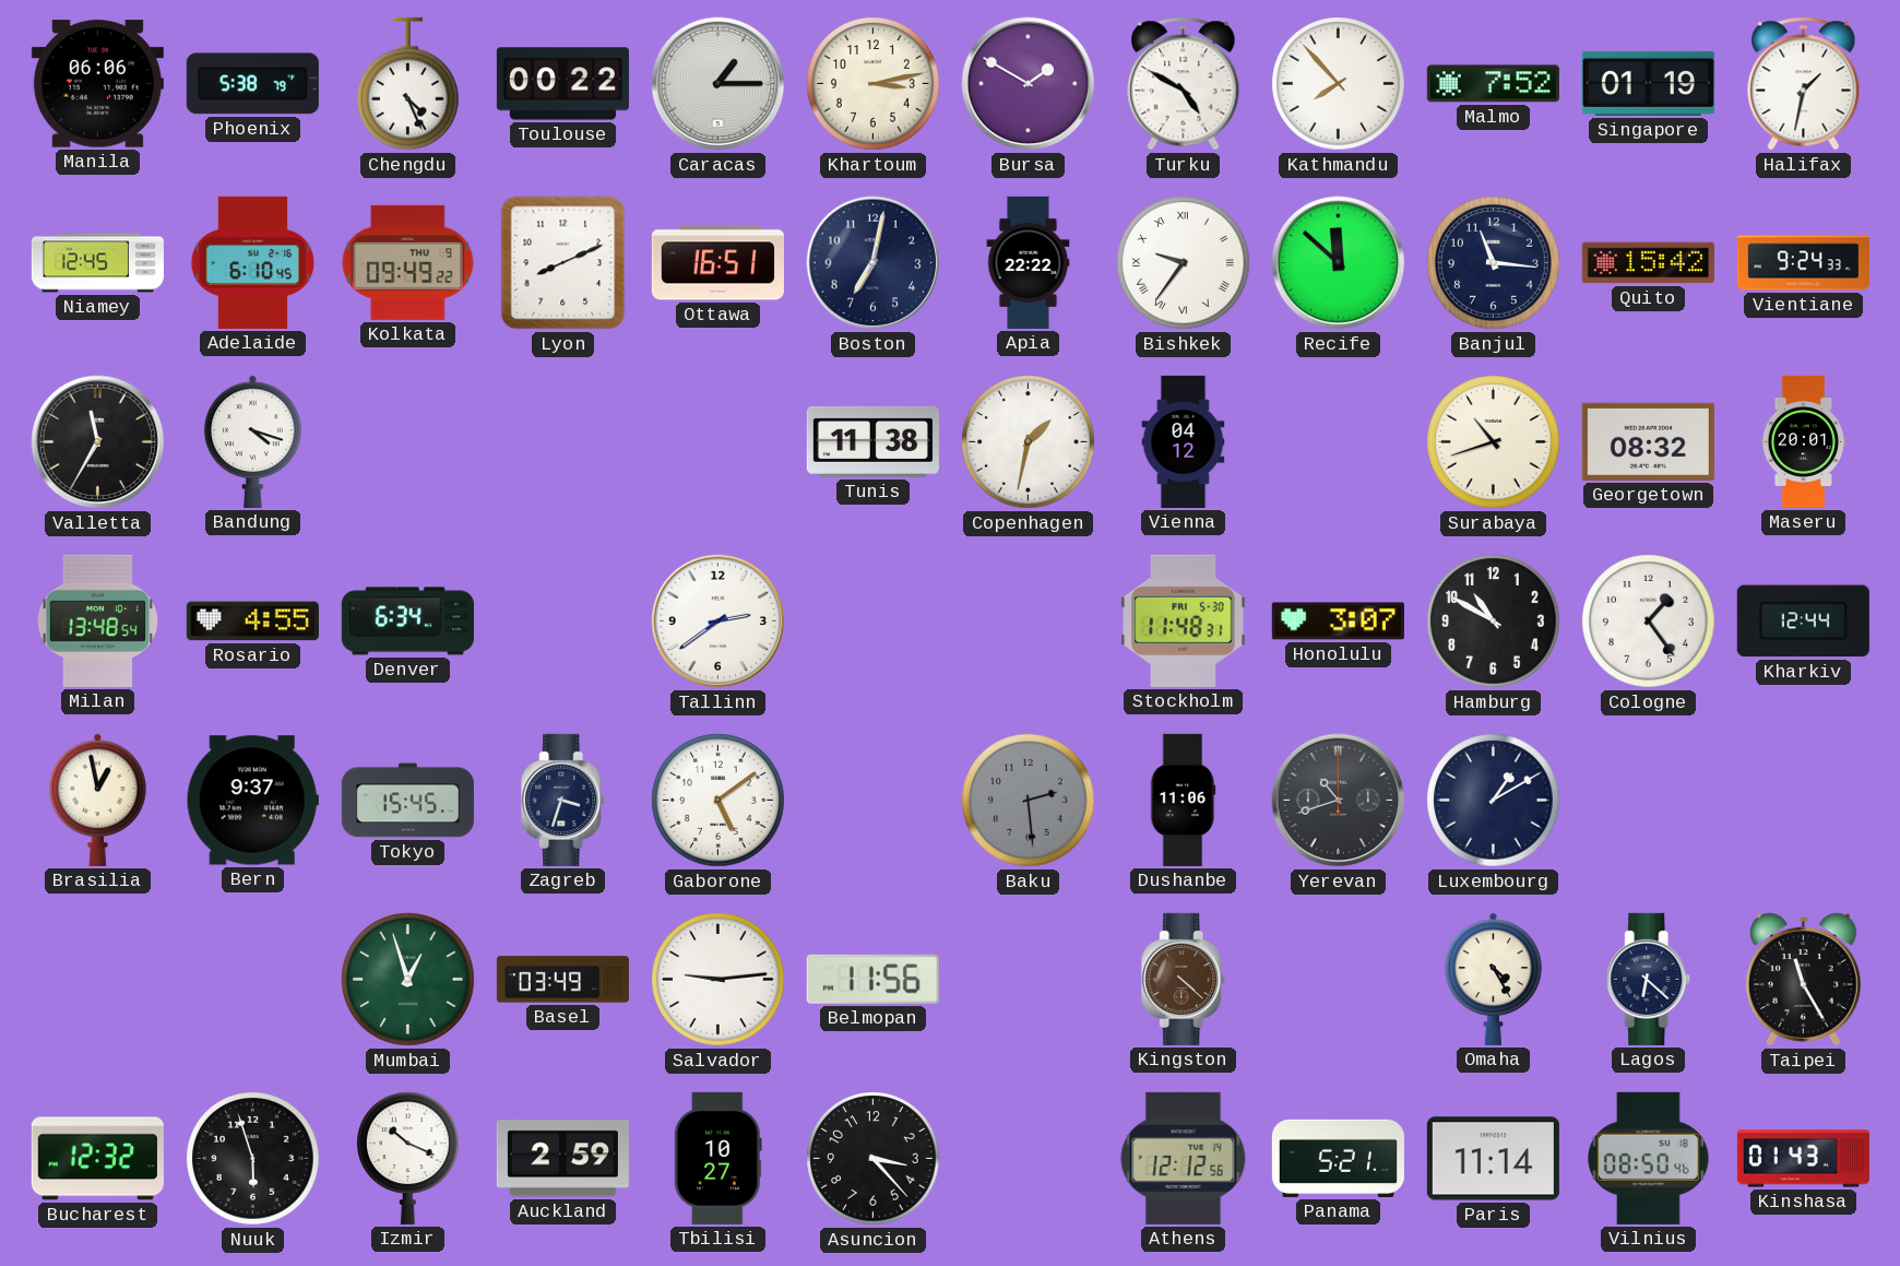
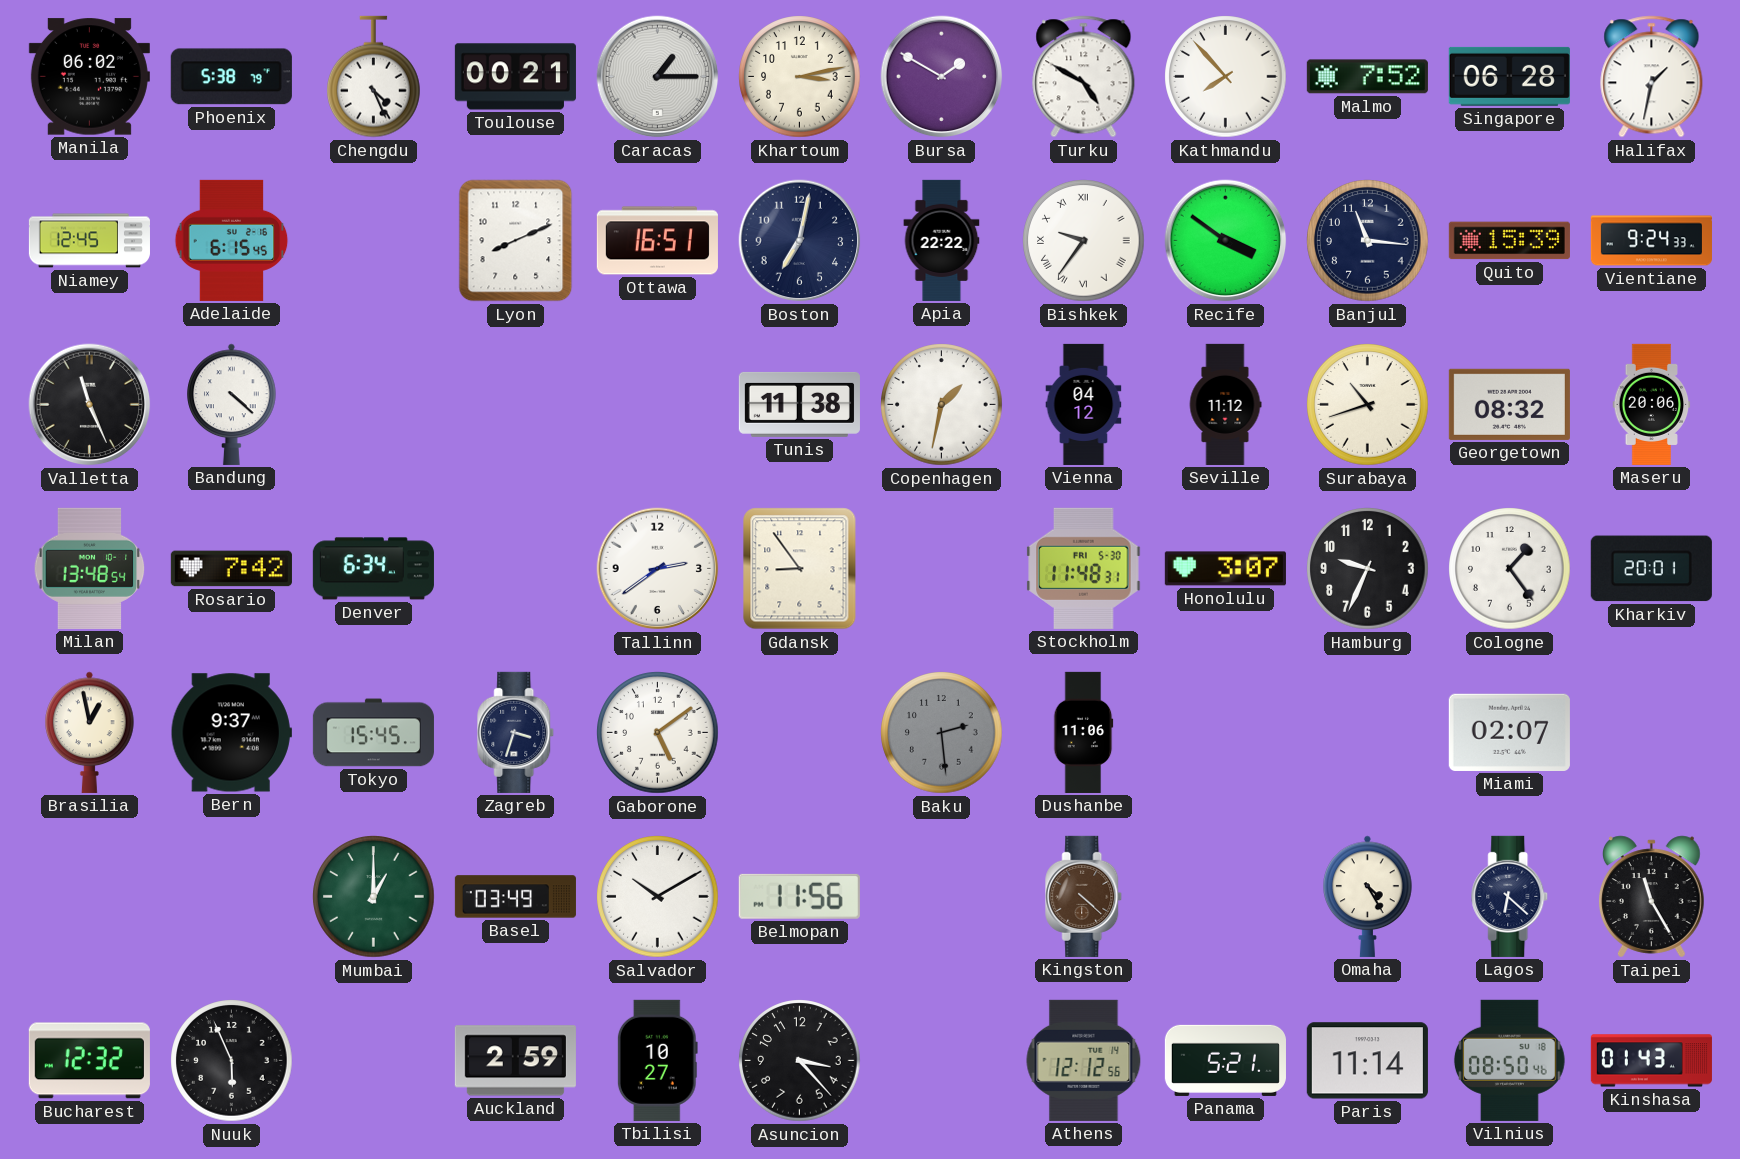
Manila: 06:06 -> 06:02
Toulouse: 00:22 -> 00:21
Singapore: 01:19 -> 06:28
Adelaide: 6:10 -> 6:15
Kolkata: 09:49 -> none
Recife: 11:52 -> 3:51
Quito: 15:42 -> 15:39
Valletta: 11:35 -> 11:26
Bandung: 4:18 -> 4:22
Seville: none -> 11:12
Maseru: 20:01 -> 20:06
Rosario: 4:55 -> 7:42
Gdansk: none -> 8:54
Hamburg: 10:50 -> 9:34
Kharkiv: 12:44 -> 20:01
Yerevan: 10:42 -> none
Luxembourg: 1:10 -> none
Miami: none -> 02:07
Mumbai: 12:57 -> 1:00
Salvador: 9:14 -> 10:10
Nuuk: 5:57 -> 5:56
Izmir: 10:19 -> none
